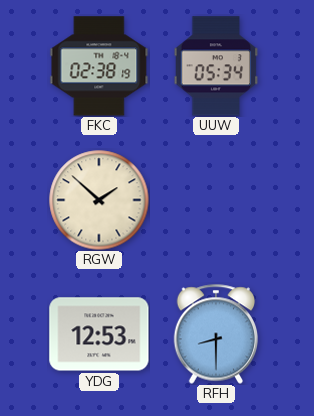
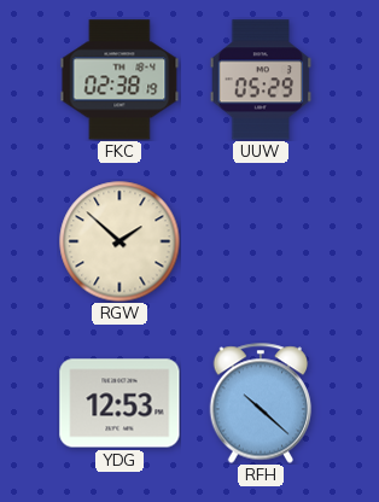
UUW: 05:34 -> 05:29
RFH: 8:30 -> 10:22
